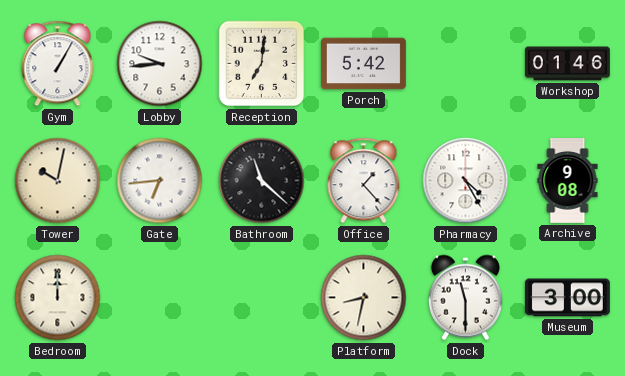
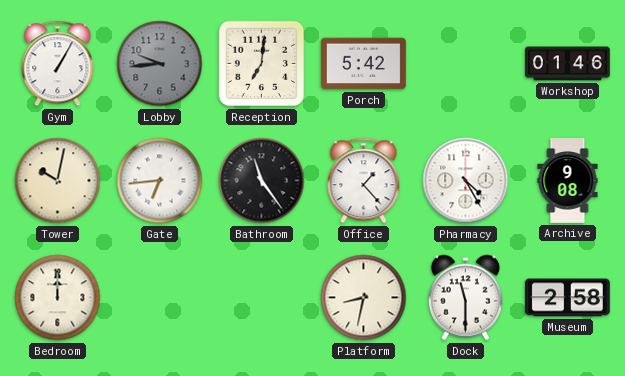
Lobby dial: white -> grey
Bathroom: 11:22 -> 11:24
Museum: 3:00 -> 2:58
